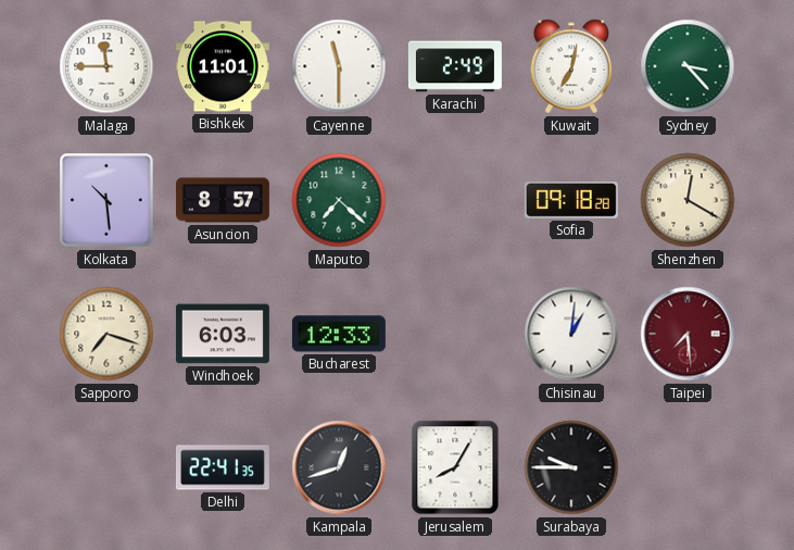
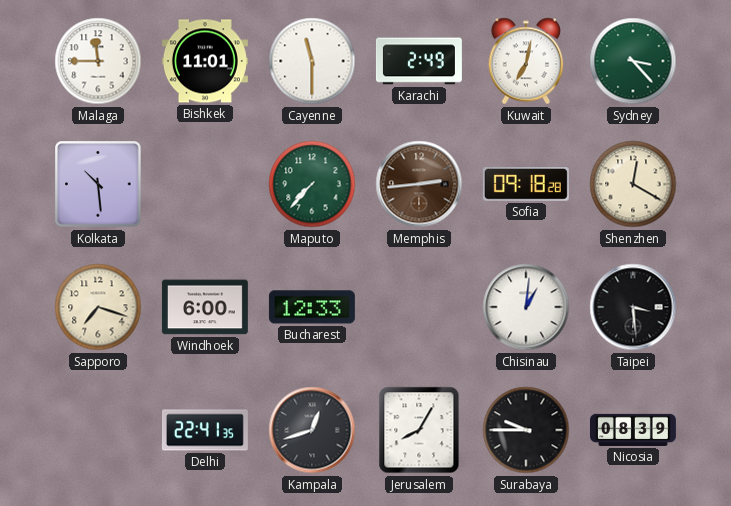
Asuncion: 8:57 -> none
Maputo: 7:22 -> 7:37
Memphis: none -> 2:44
Windhoek: 6:03 -> 6:00
Taipei: 7:29 -> 3:29
Taipei dial: burgundy -> black
Nicosia: none -> 08:39
